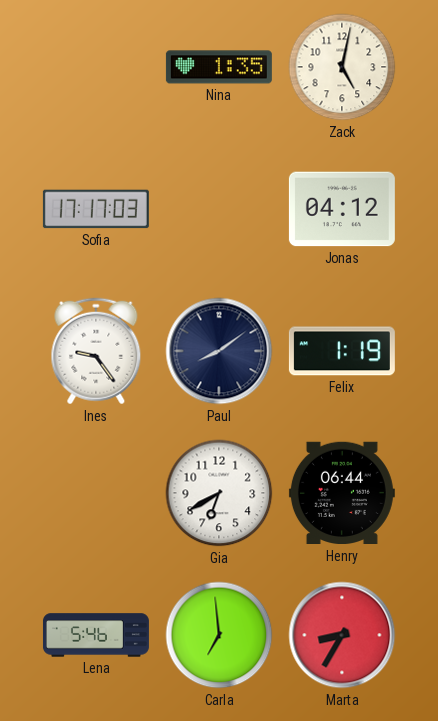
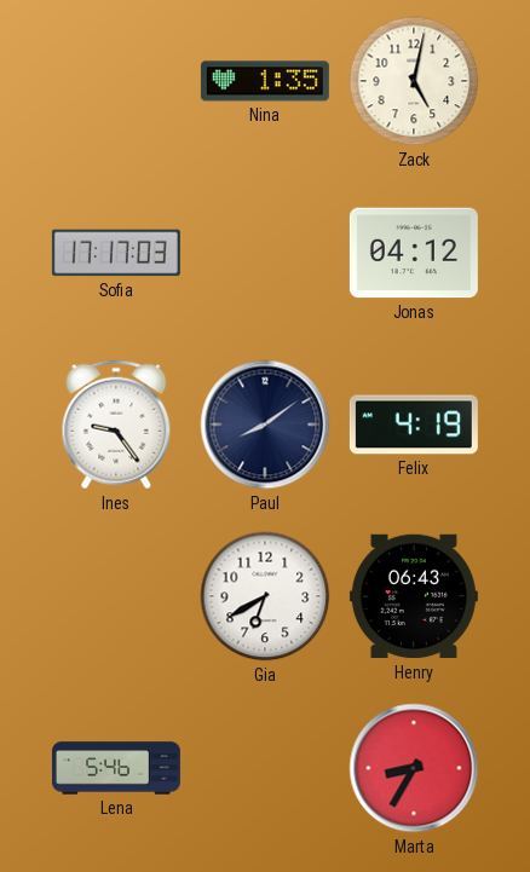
Felix: 1:19 -> 4:19
Henry: 06:44 -> 06:43
Carla: 6:59 -> none
